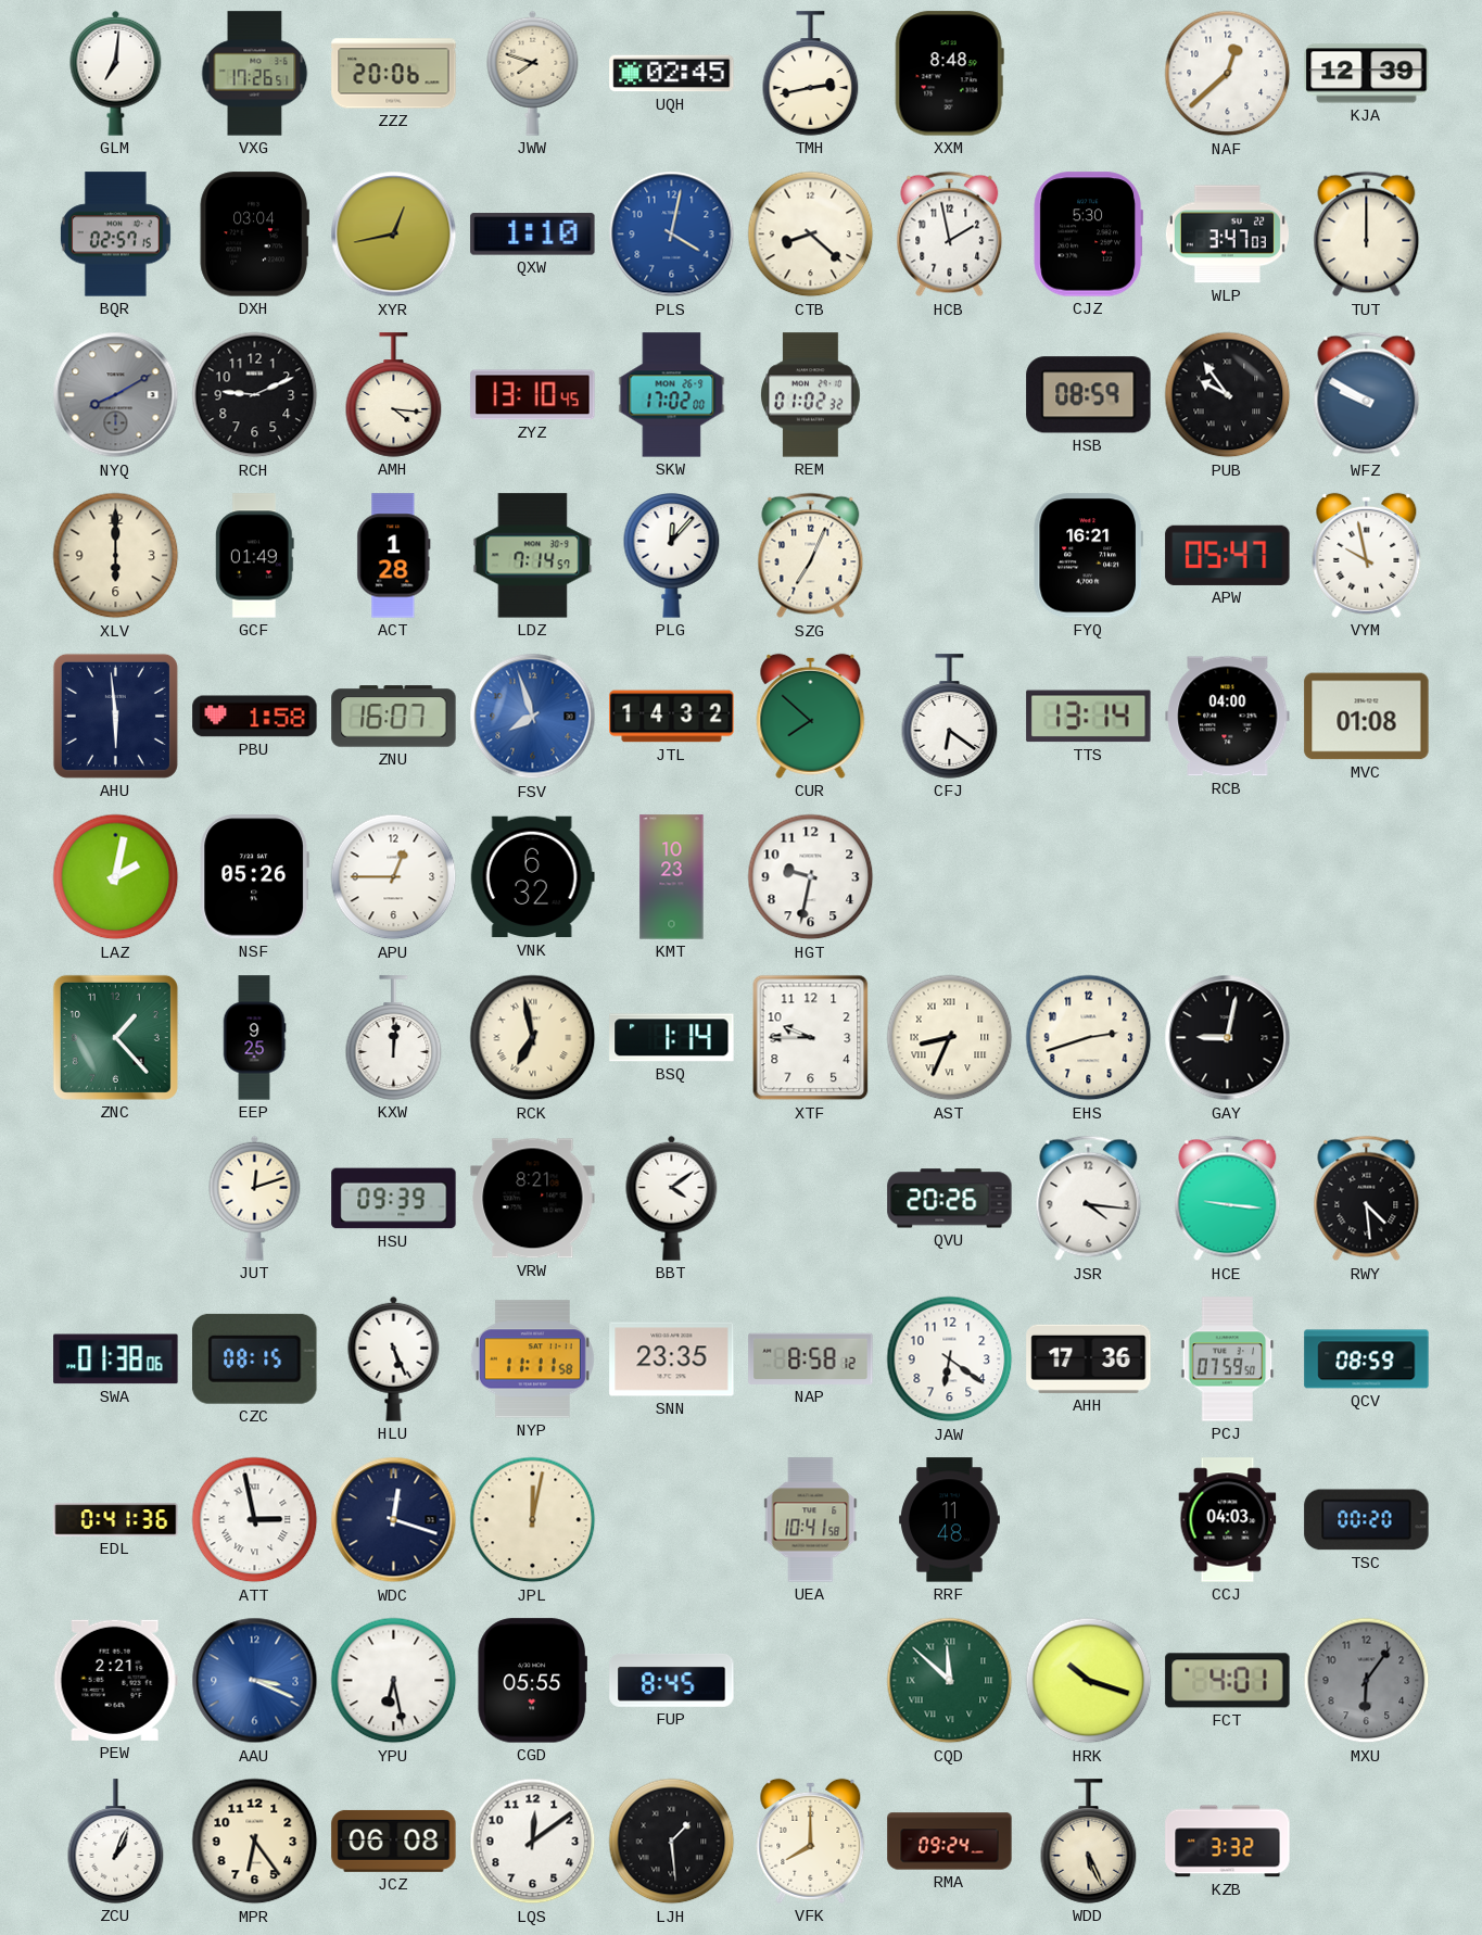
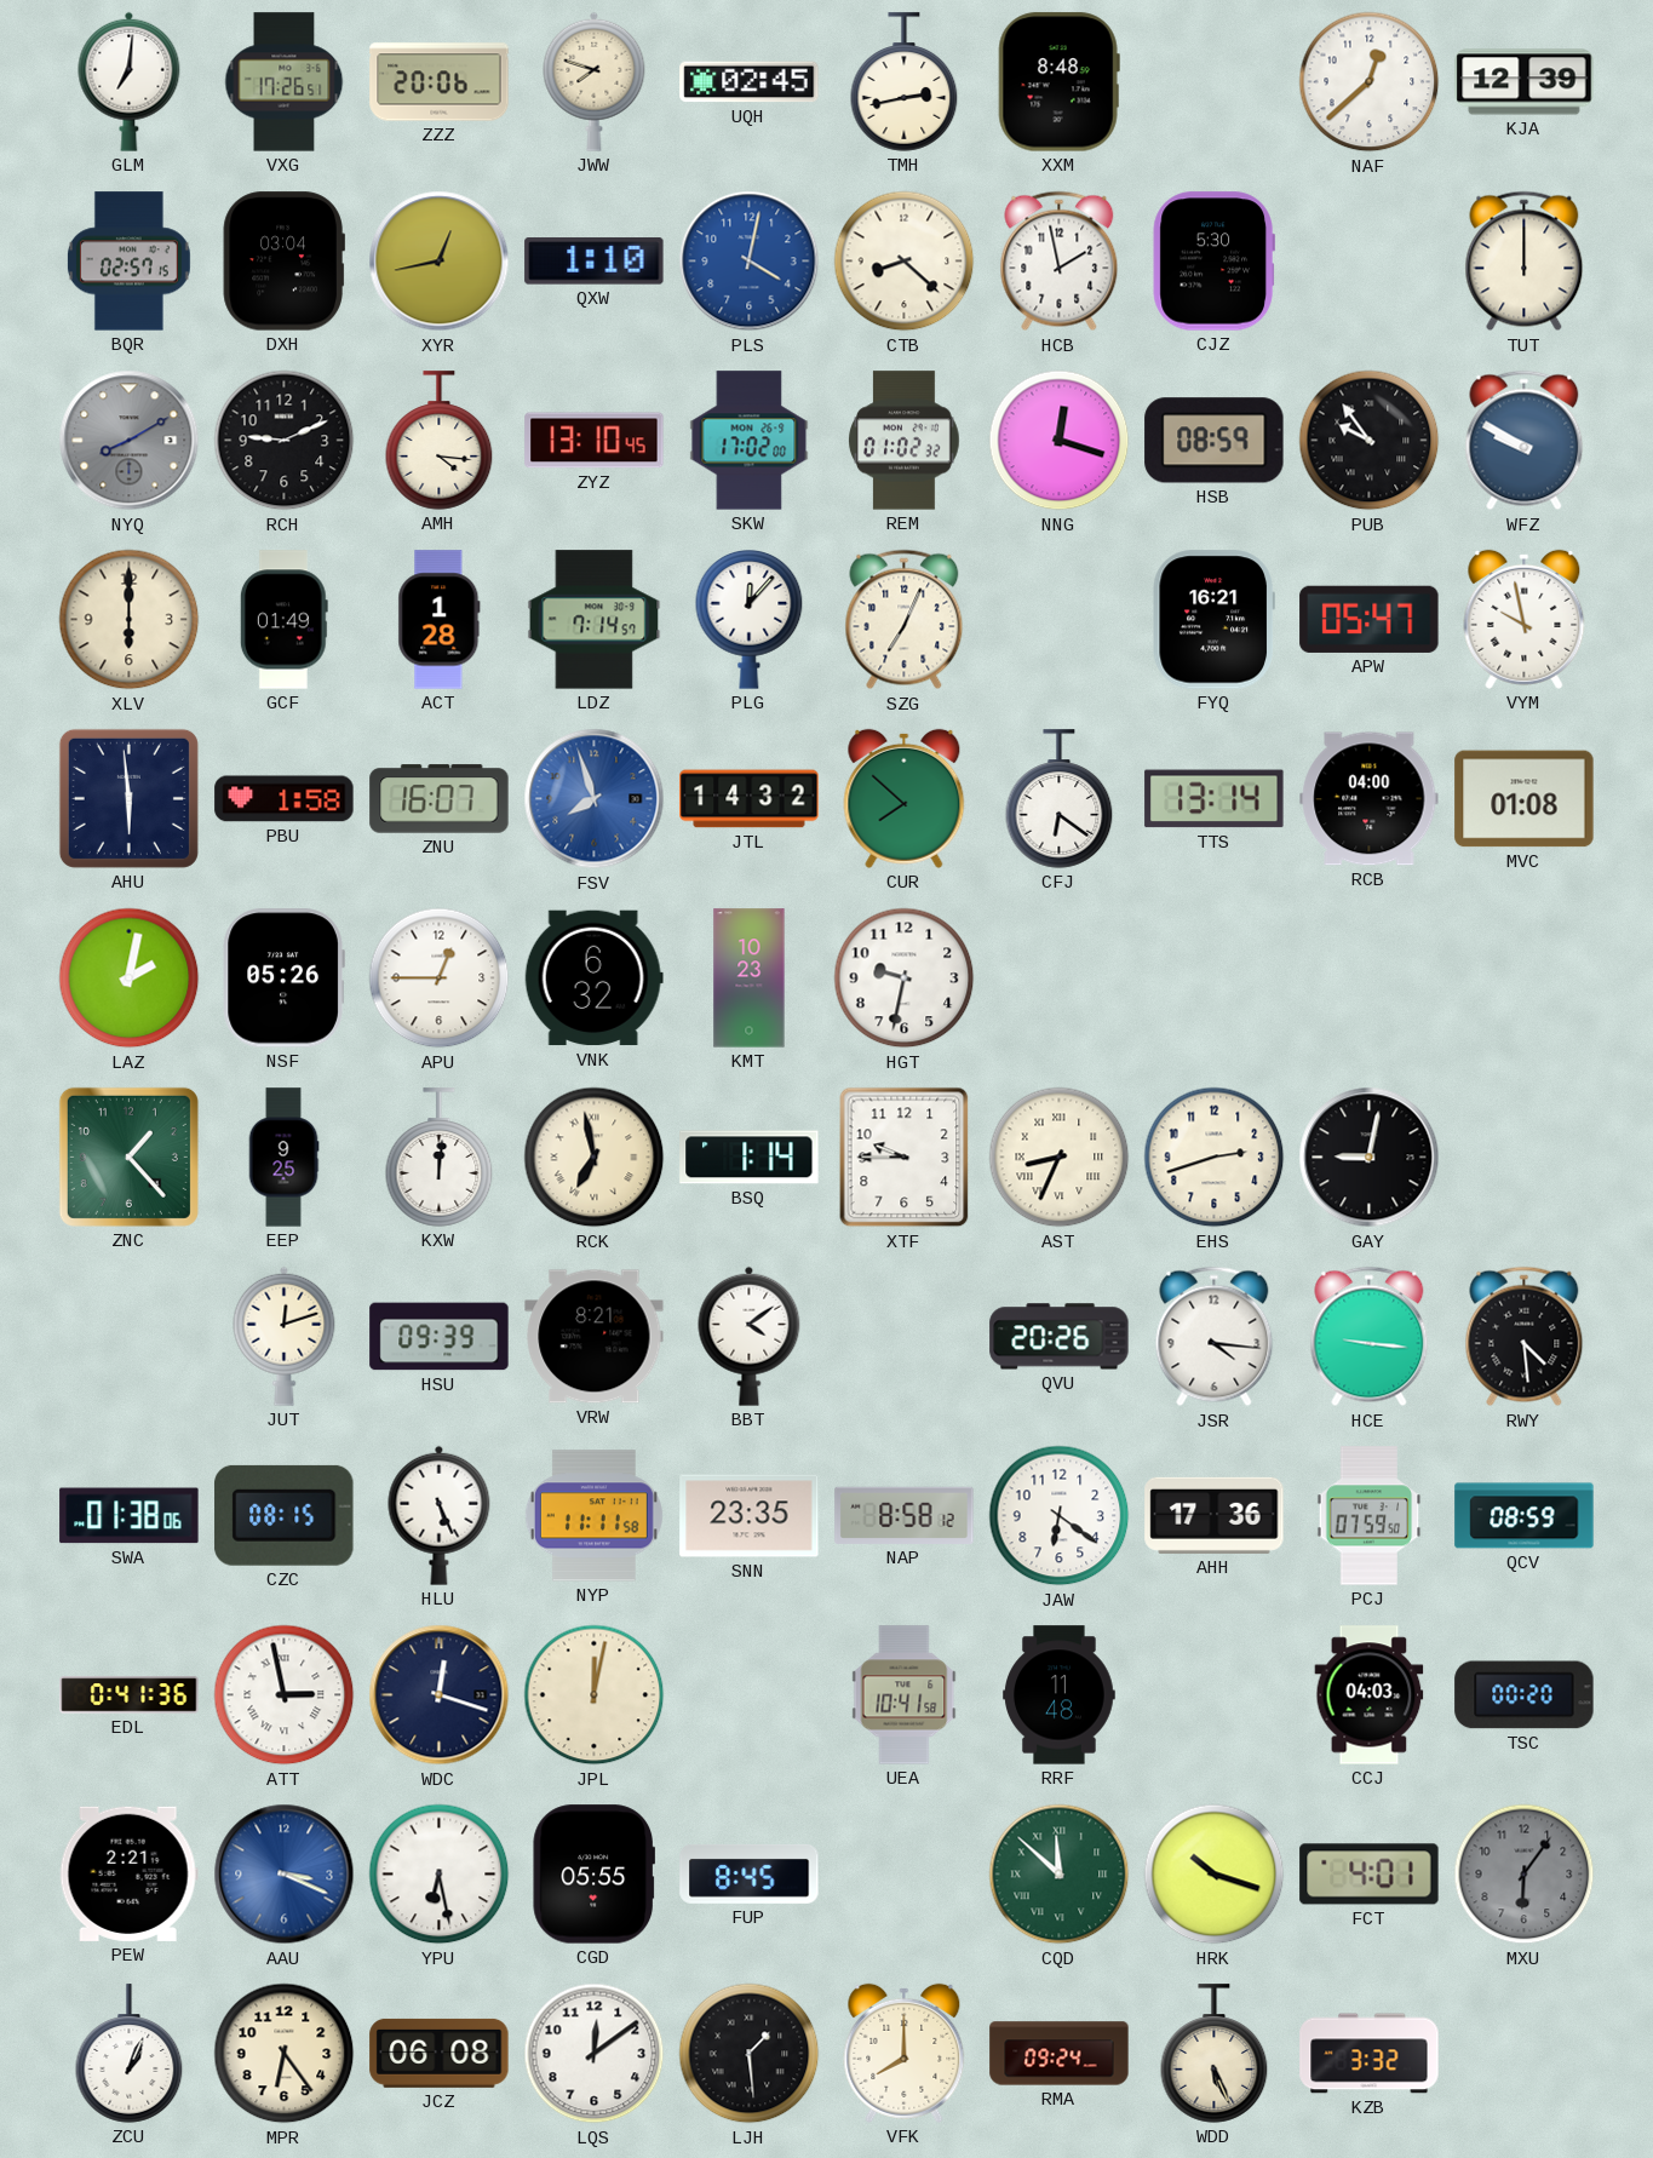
WLP: 3:47 -> none
NNG: none -> 12:18
